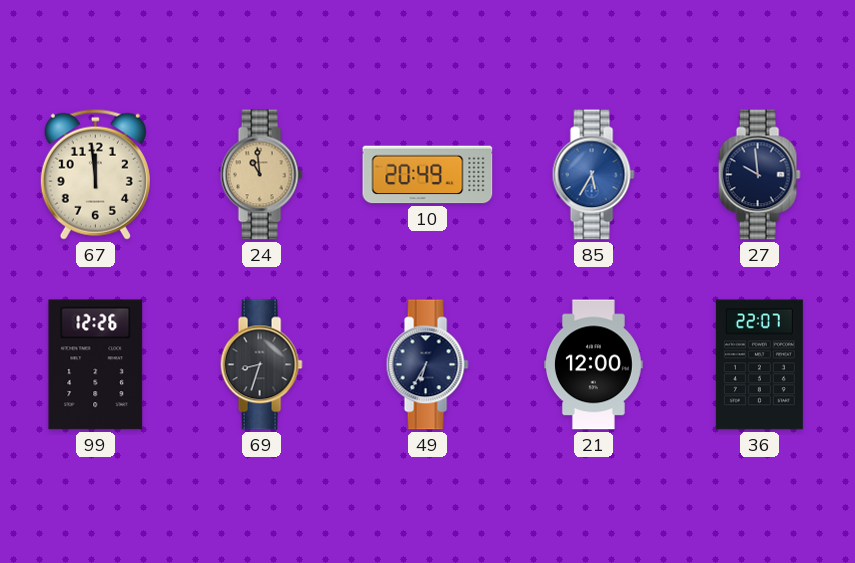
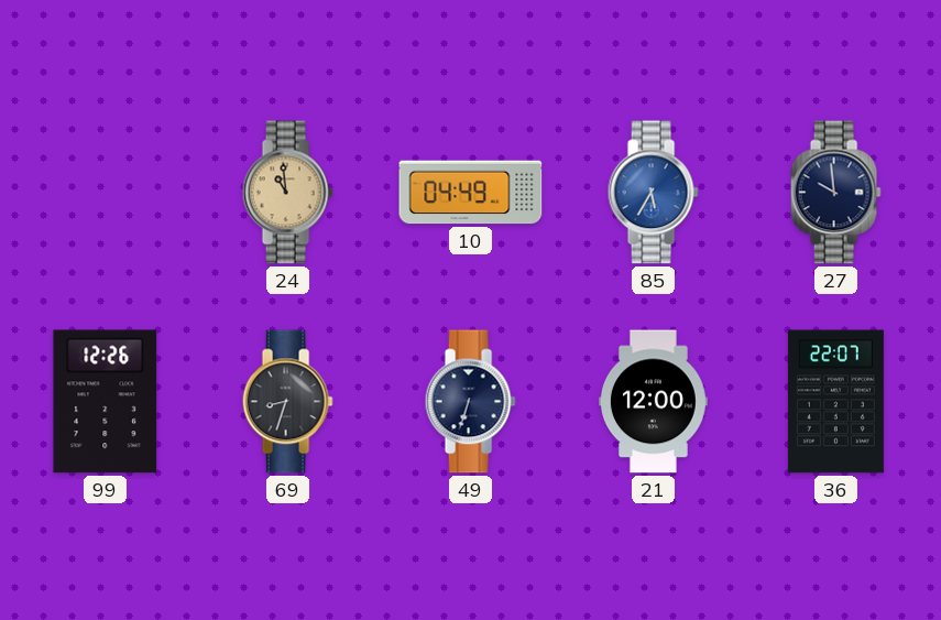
67: 11:59 -> none
10: 20:49 -> 04:49
49: 6:35 -> 6:33
